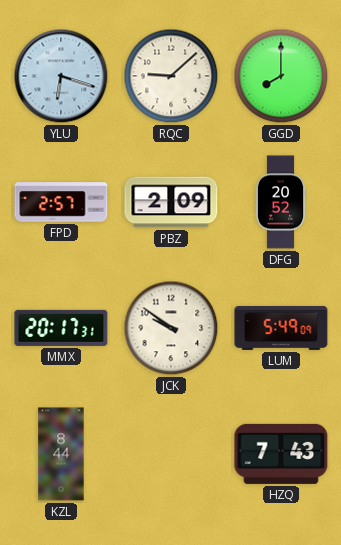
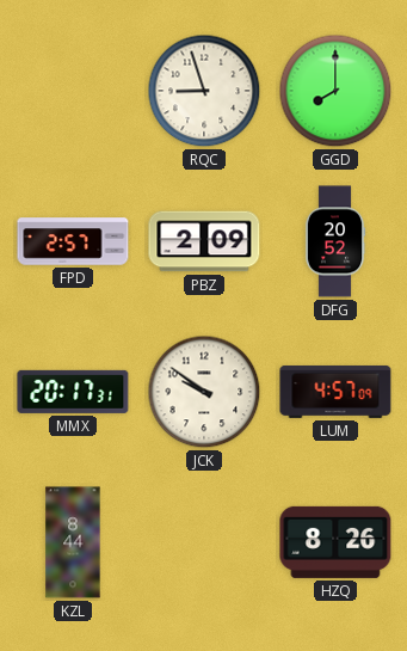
YLU: 6:18 -> none
RQC: 9:08 -> 8:57
LUM: 5:49 -> 4:57
HZQ: 7:43 -> 8:26
